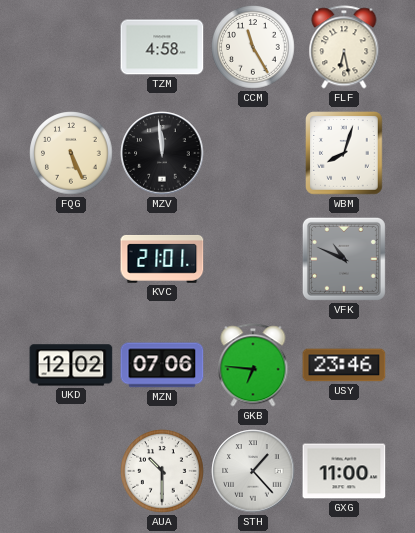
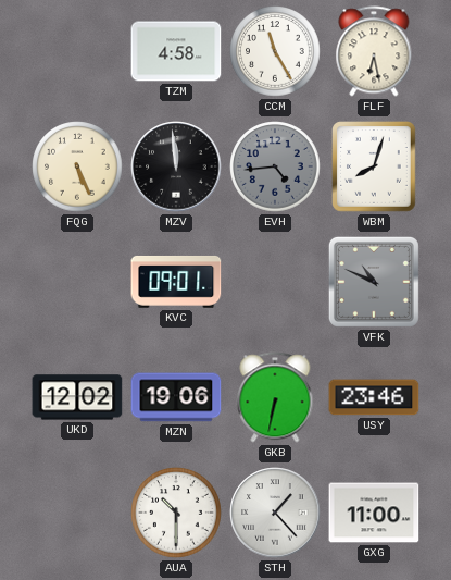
EVH: none -> 4:44
KVC: 21:01 -> 09:01
MZN: 07:06 -> 19:06
GKB: 6:46 -> 6:32
